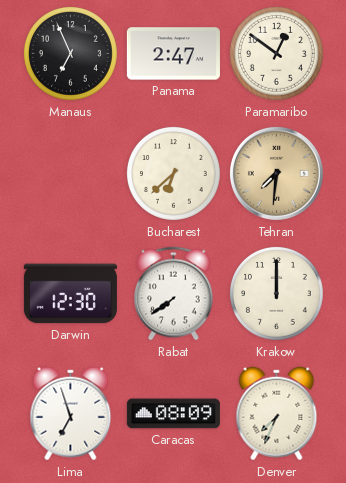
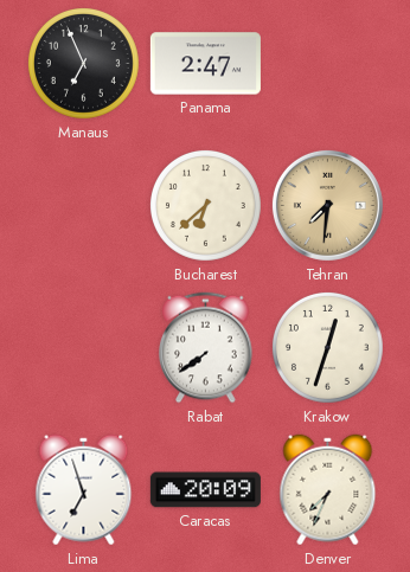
Paramaribo: 12:51 -> none
Darwin: 12:30 -> none
Krakow: 12:00 -> 12:33
Caracas: 08:09 -> 20:09
